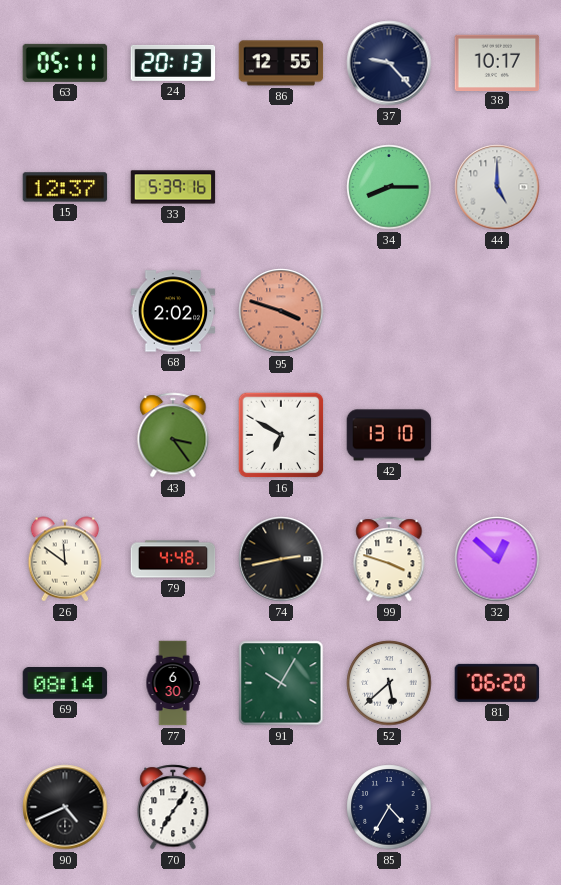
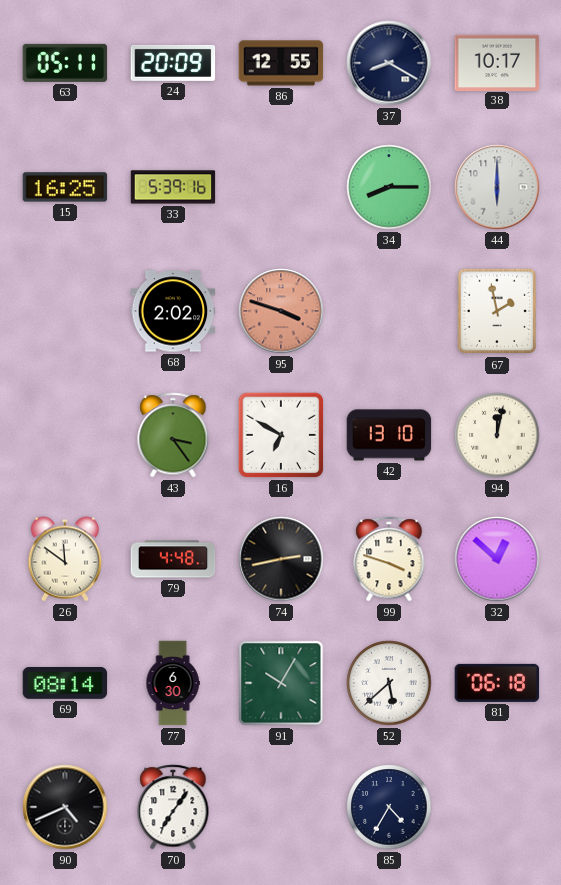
24: 20:13 -> 20:09
37: 9:23 -> 8:20
15: 12:37 -> 16:25
44: 5:00 -> 6:00
67: none -> 1:58
94: none -> 12:02
81: 06:20 -> 06:18
